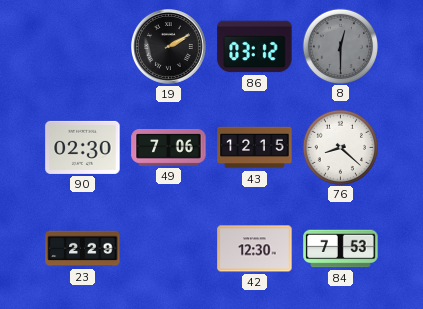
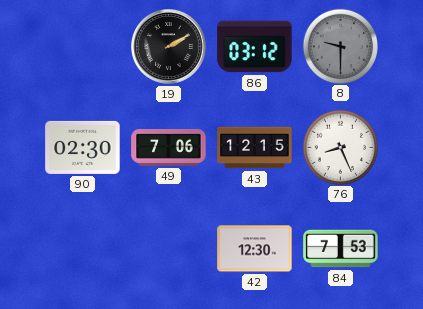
8: 12:30 -> 9:30
76: 8:22 -> 8:26
23: 2:29 -> none
